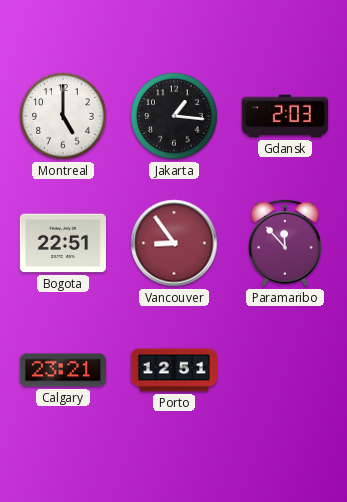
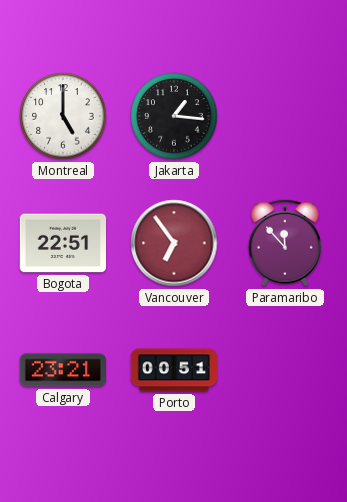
Gdansk: 2:03 -> none
Vancouver: 8:54 -> 6:54
Porto: 12:51 -> 00:51
